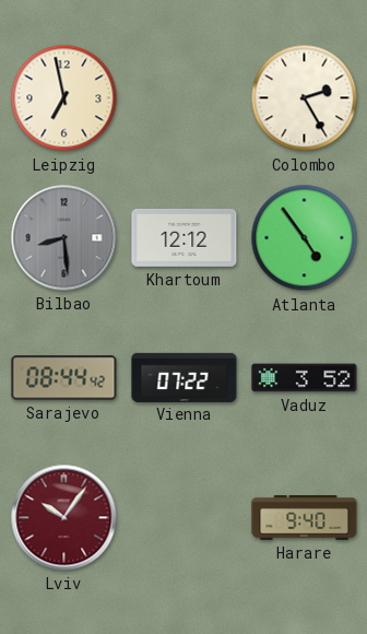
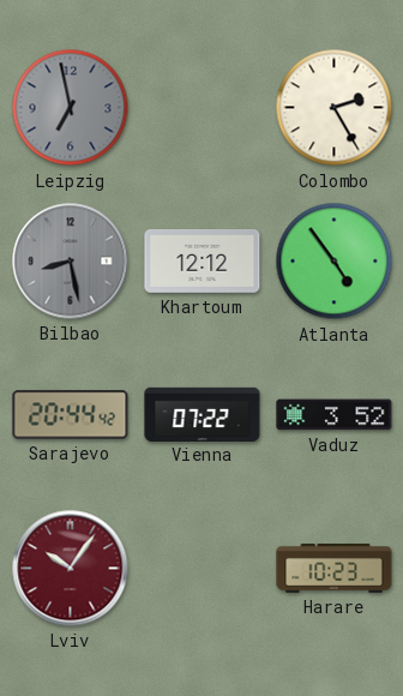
Leipzig dial: cream -> grey
Bilbao: 8:29 -> 8:28
Sarajevo: 08:44 -> 20:44
Harare: 9:40 -> 10:23
